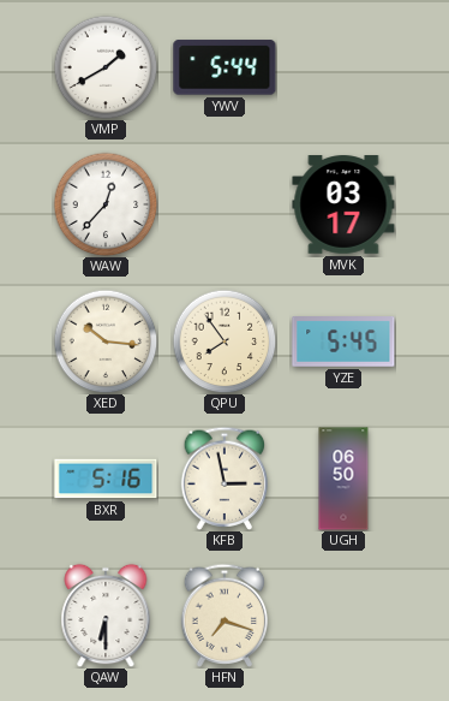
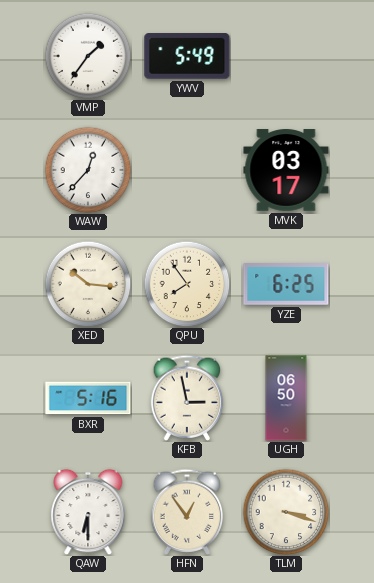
VMP: 1:40 -> 1:36
YWV: 5:44 -> 5:49
YZE: 5:45 -> 6:25
HFN: 7:18 -> 12:54
TLM: none -> 3:18
